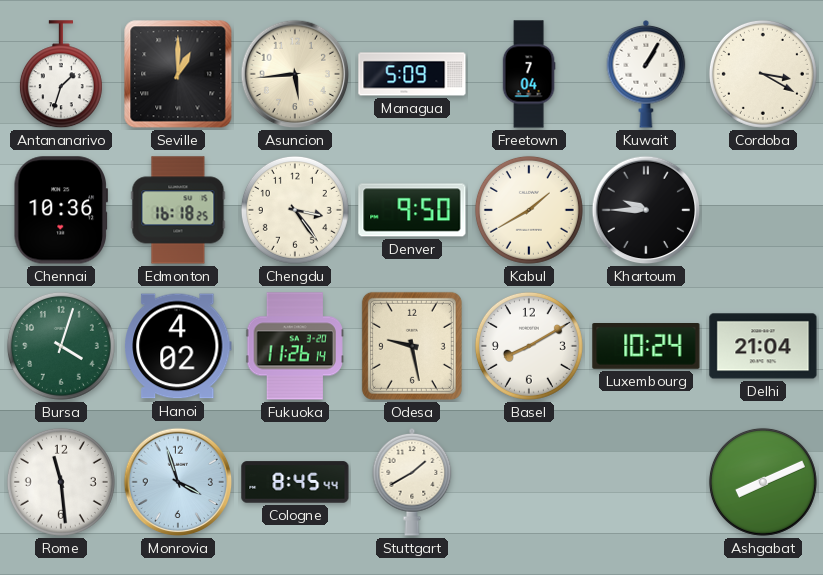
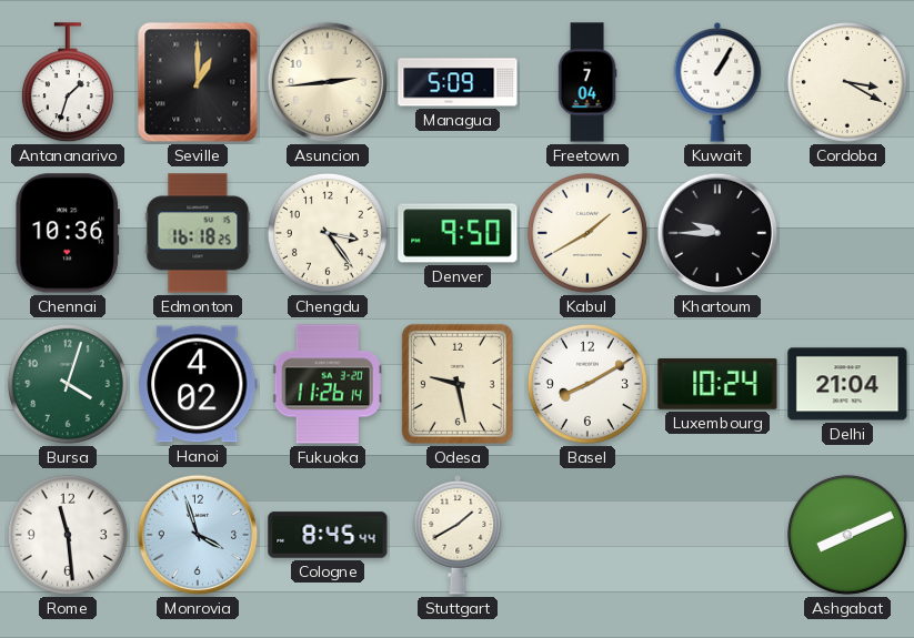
Asuncion: 5:44 -> 2:44
